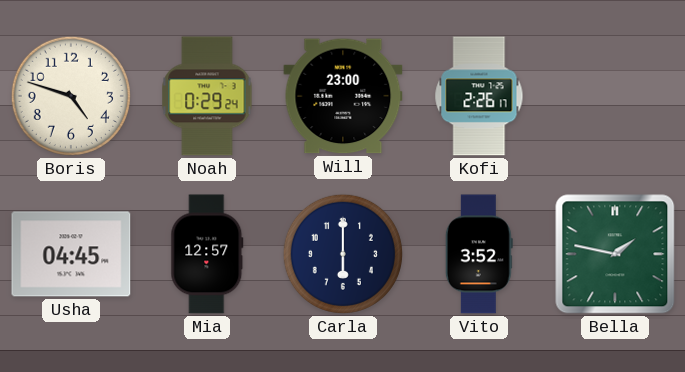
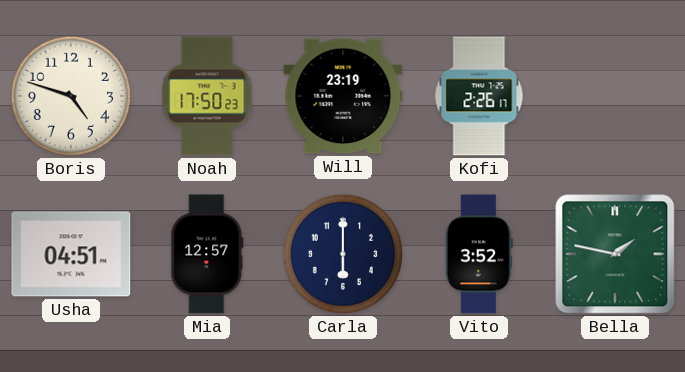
Noah: 0:29 -> 17:50
Will: 23:00 -> 23:19
Usha: 04:45 -> 04:51
